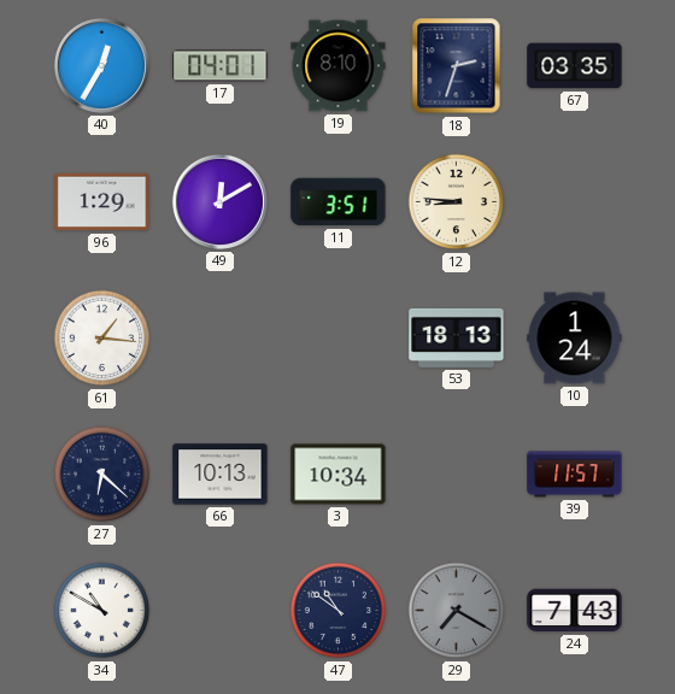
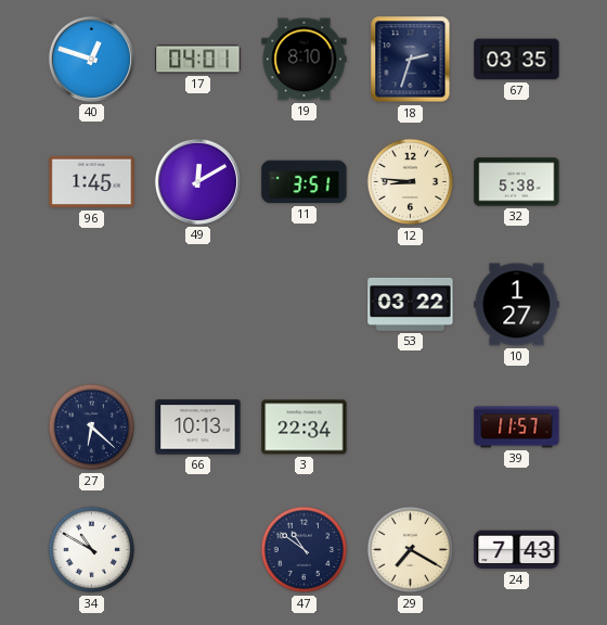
40: 12:35 -> 12:48
96: 1:29 -> 1:45
32: none -> 5:38
61: 1:16 -> none
53: 18:13 -> 03:22
10: 1:24 -> 1:27
3: 10:34 -> 22:34
29 dial: grey -> cream
